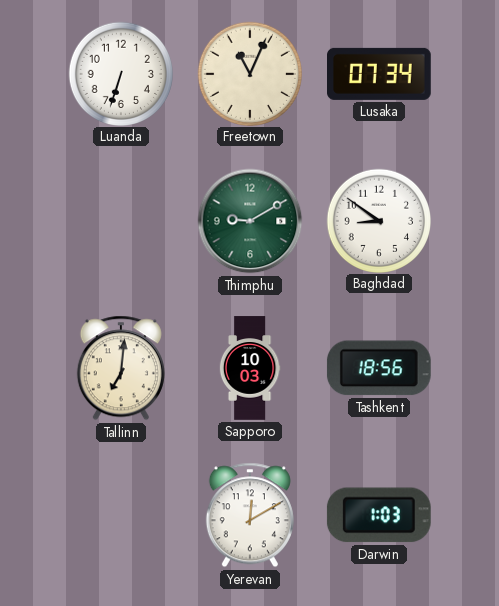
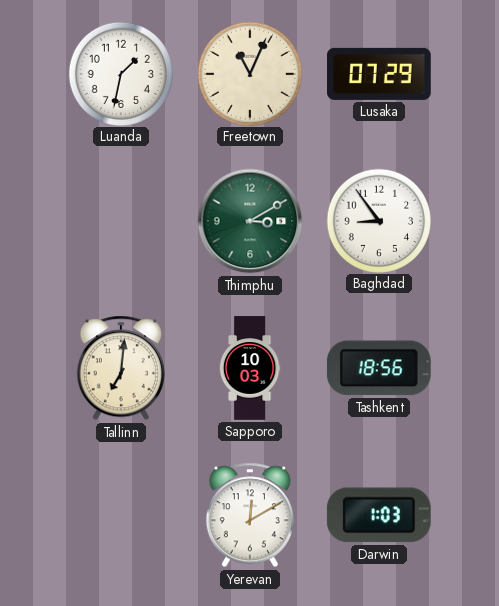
Luanda: 6:33 -> 1:32
Lusaka: 07:34 -> 07:29
Thimphu: 9:10 -> 3:10
Baghdad: 8:51 -> 8:54
